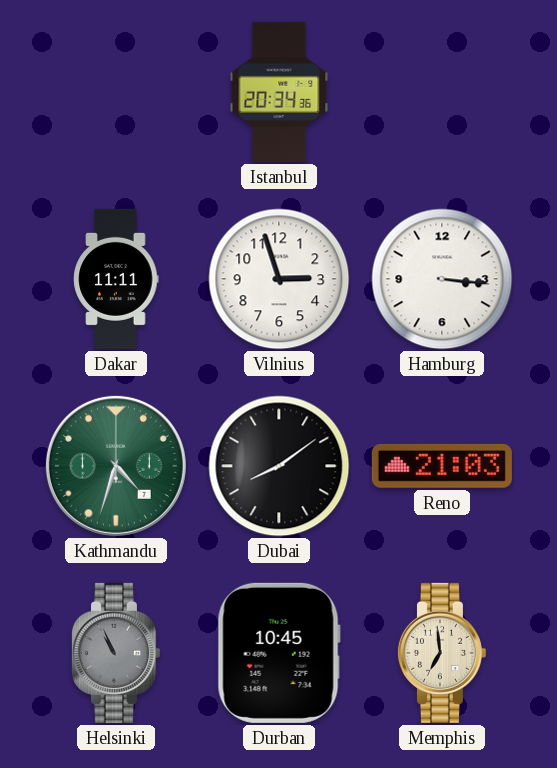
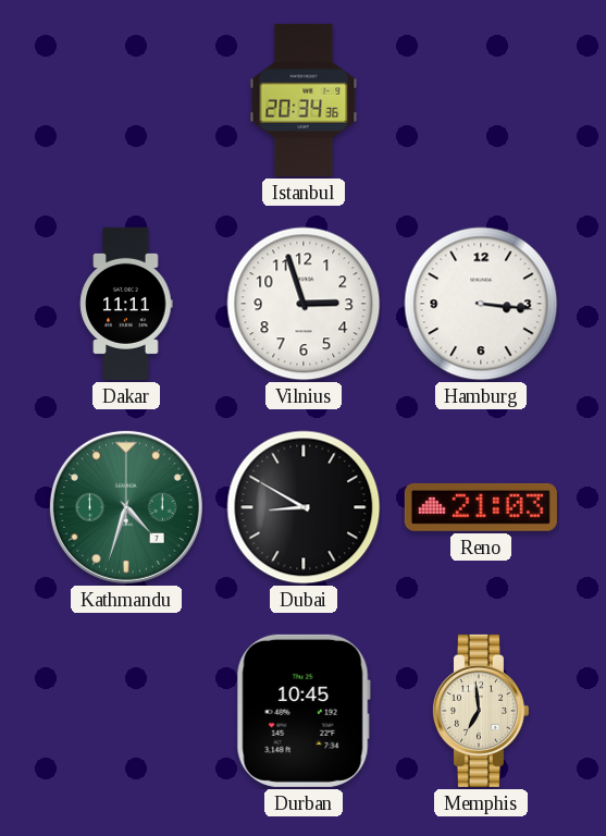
Dubai: 8:09 -> 8:50
Helsinki: 10:56 -> none
